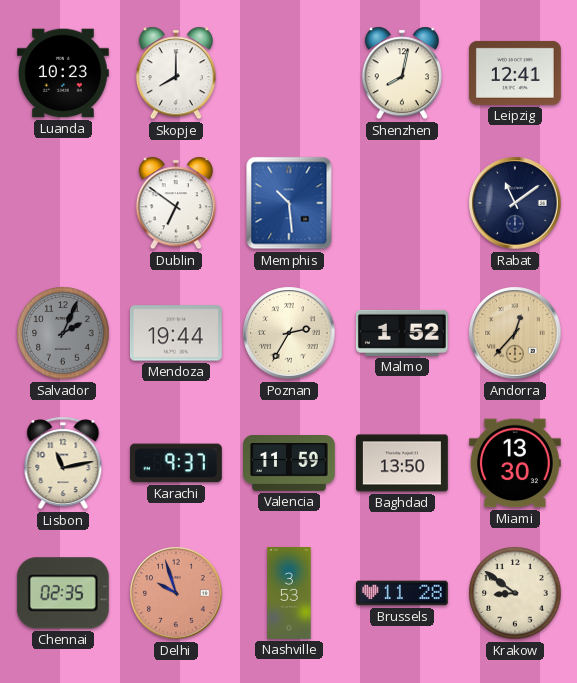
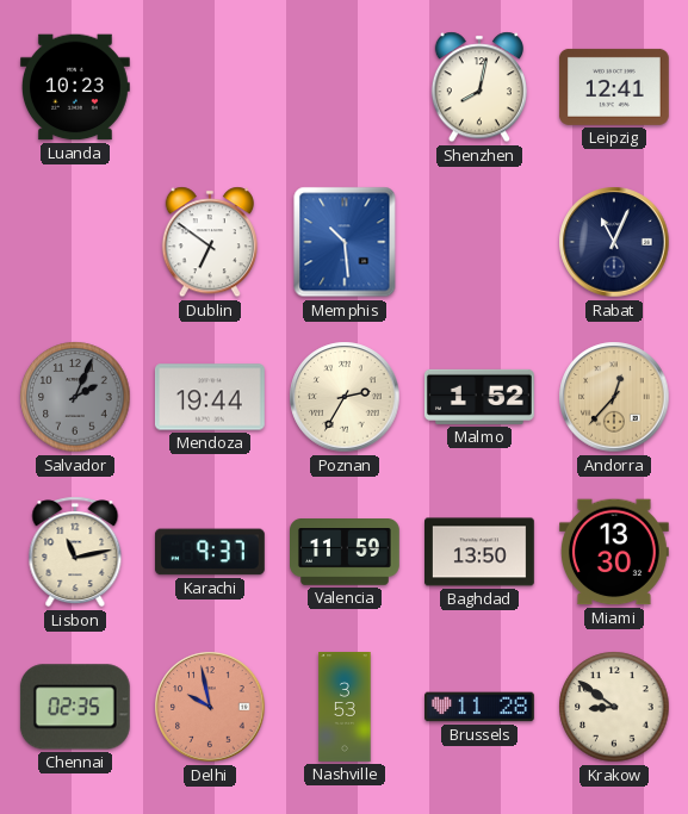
Skopje: 8:00 -> none
Rabat: 11:09 -> 11:04
Delhi: 9:57 -> 9:58
